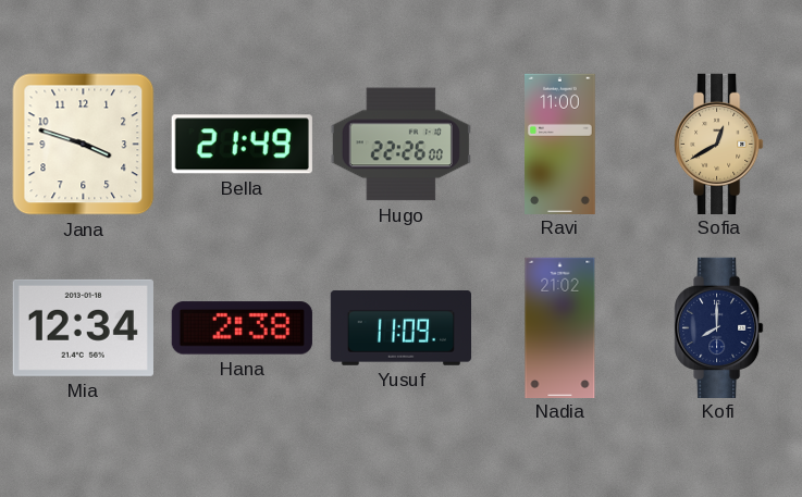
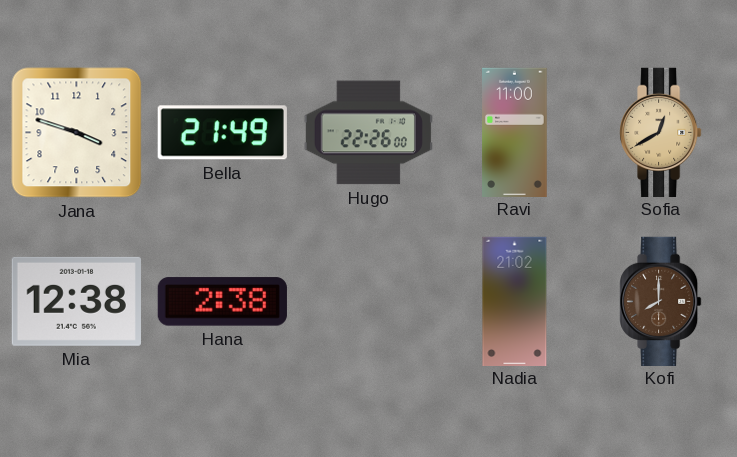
Mia: 12:34 -> 12:38
Yusuf: 11:09 -> none
Kofi dial: navy -> brown
